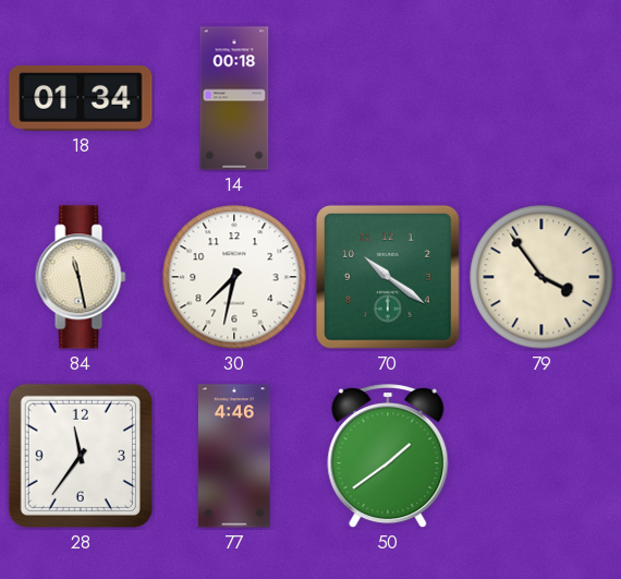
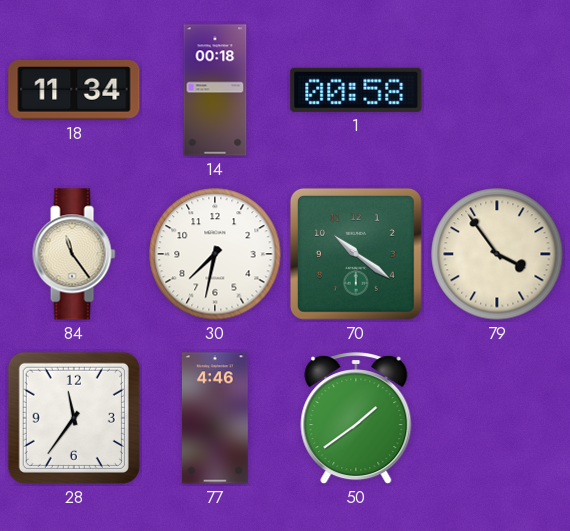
18: 01:34 -> 11:34
1: none -> 00:58
84: 11:28 -> 11:24
